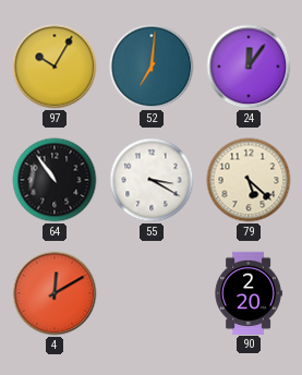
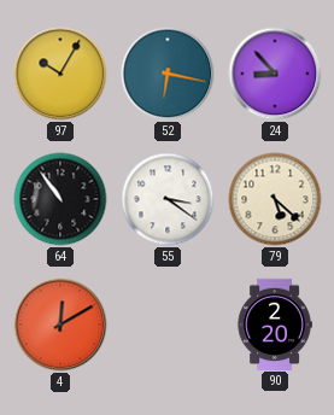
52: 7:01 -> 6:17
24: 12:06 -> 8:53
55: 3:20 -> 3:21
